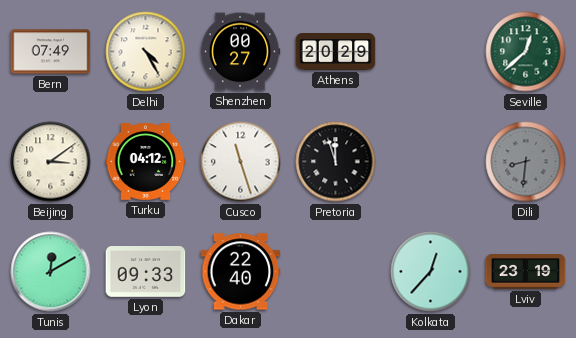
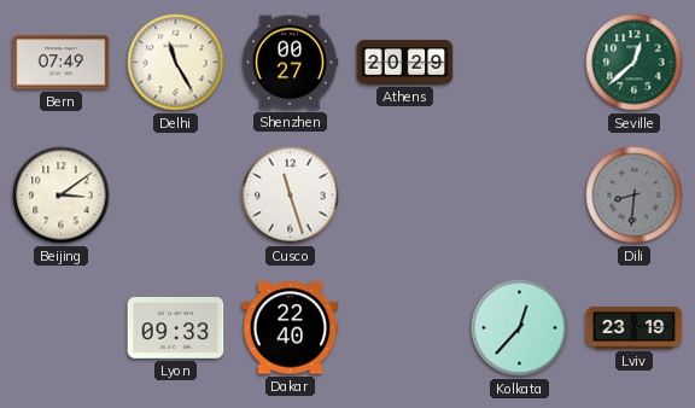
Delhi: 4:25 -> 11:25
Turku: 04:12 -> none
Pretoria: 11:57 -> none
Tunis: 12:10 -> none
